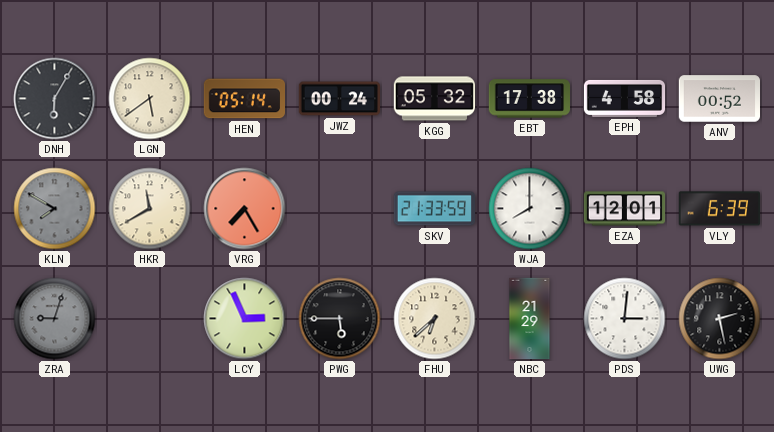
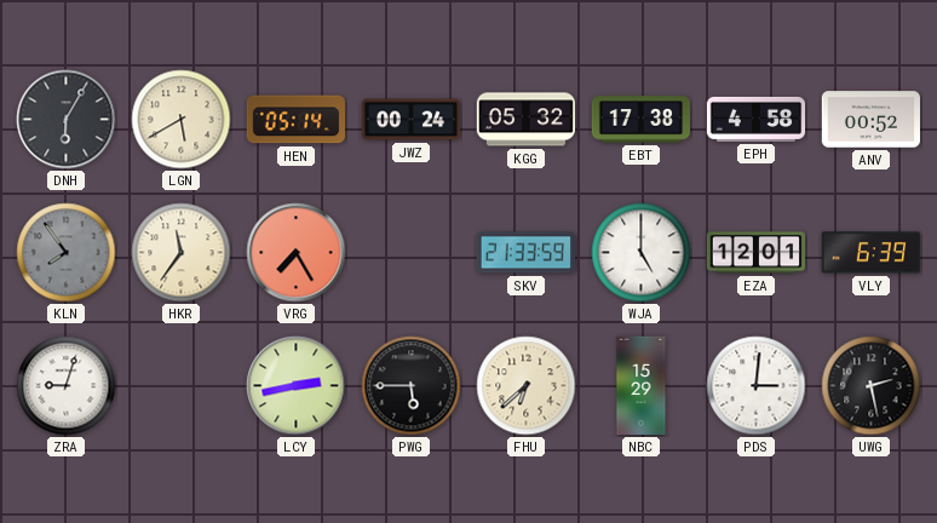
LGN: 5:39 -> 5:40
KLN: 7:50 -> 7:54
HKR: 11:40 -> 11:36
WJA: 8:00 -> 5:00
ZRA dial: grey -> white
LCY: 2:56 -> 2:43
NBC: 21:29 -> 15:29
